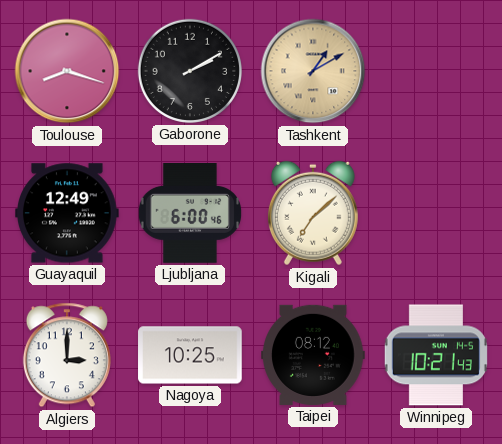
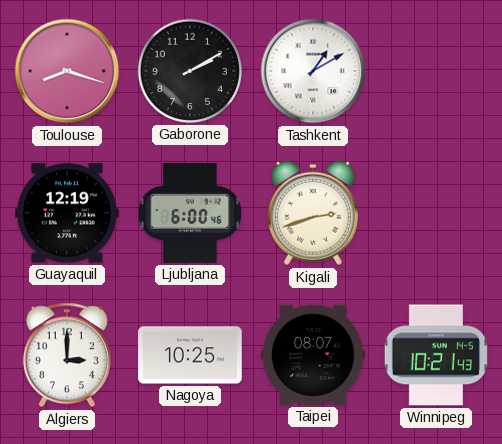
Tashkent dial: champagne -> white
Guayaquil: 12:49 -> 12:19
Kigali: 7:08 -> 2:42
Taipei: 08:12 -> 08:07
